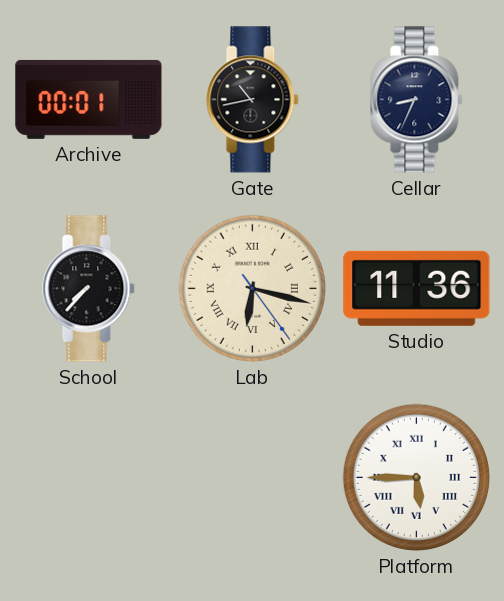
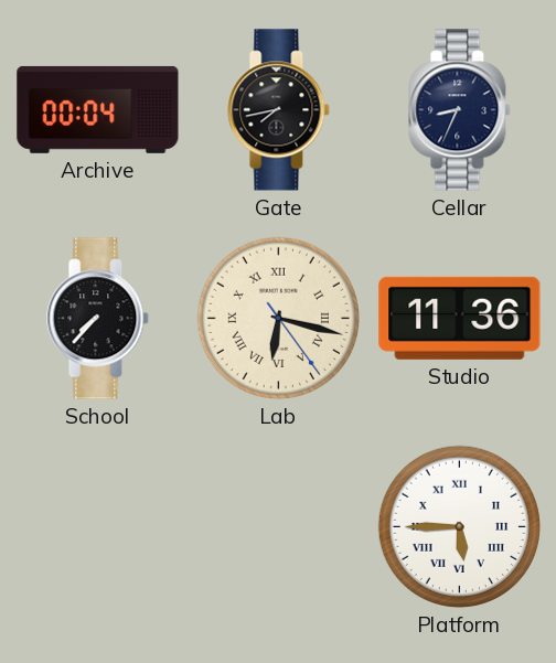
Archive: 00:01 -> 00:04
Gate: 10:43 -> 7:43
